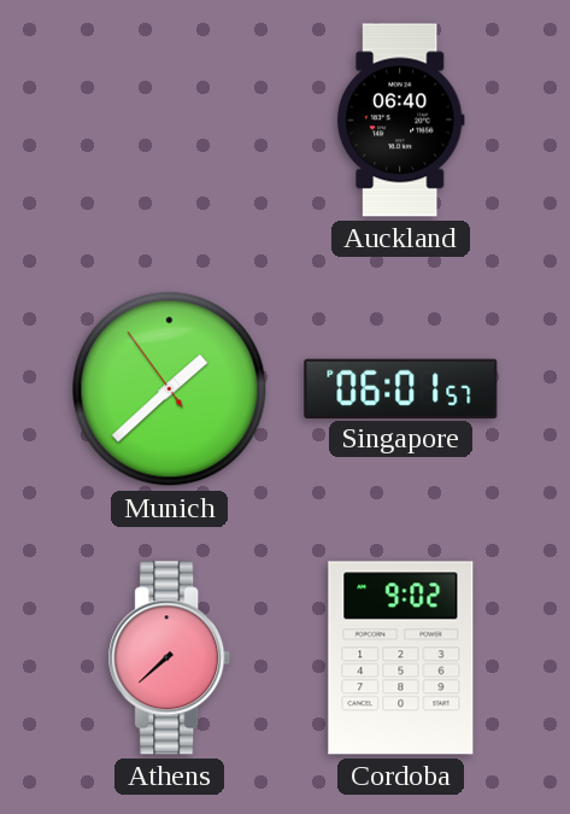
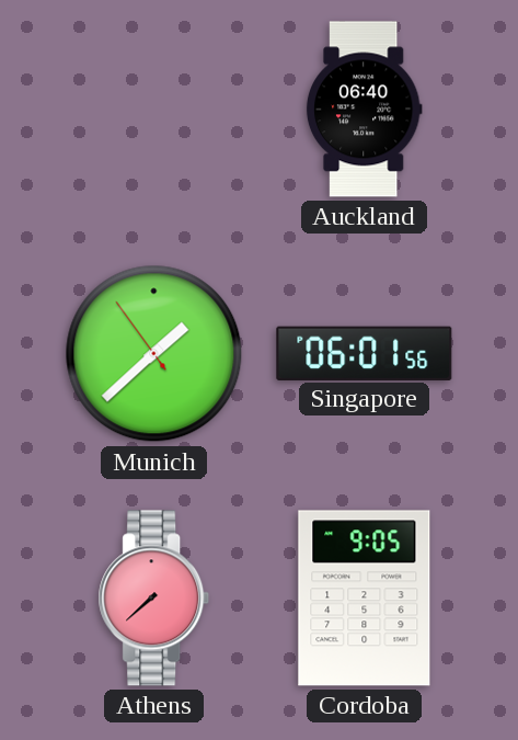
Singapore: 06:01:57 -> 06:01:56
Cordoba: 9:02 -> 9:05
